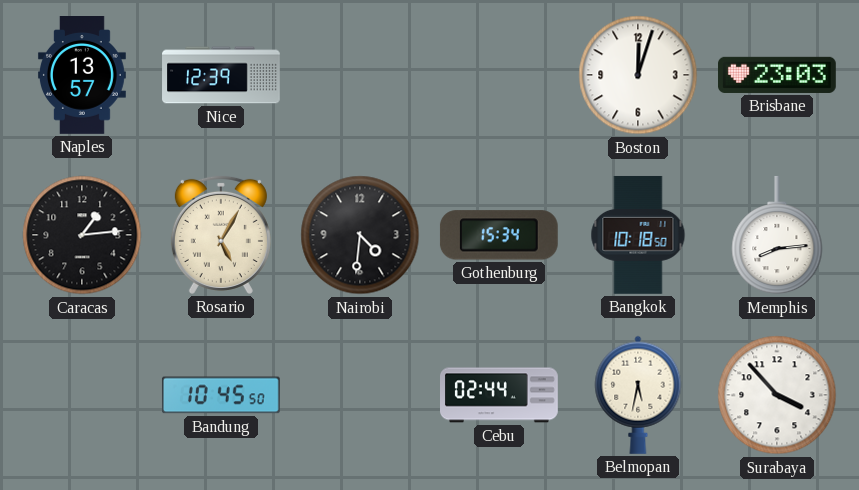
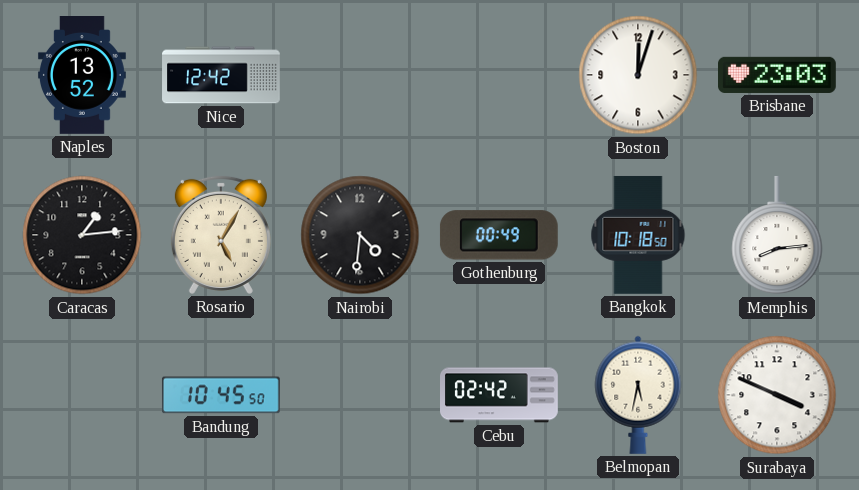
Naples: 13:57 -> 13:52
Nice: 12:39 -> 12:42
Gothenburg: 15:34 -> 00:49
Cebu: 02:44 -> 02:42
Surabaya: 3:53 -> 3:49
